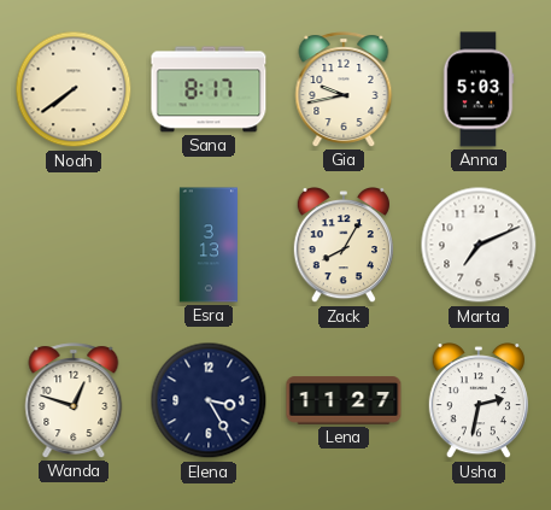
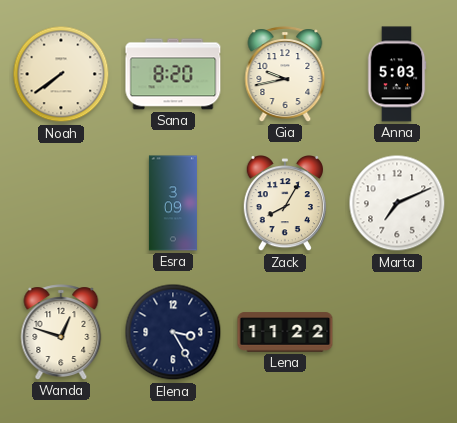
Sana: 8:17 -> 8:20
Esra: 3:13 -> 3:09
Lena: 11:27 -> 11:22
Usha: 2:32 -> none
